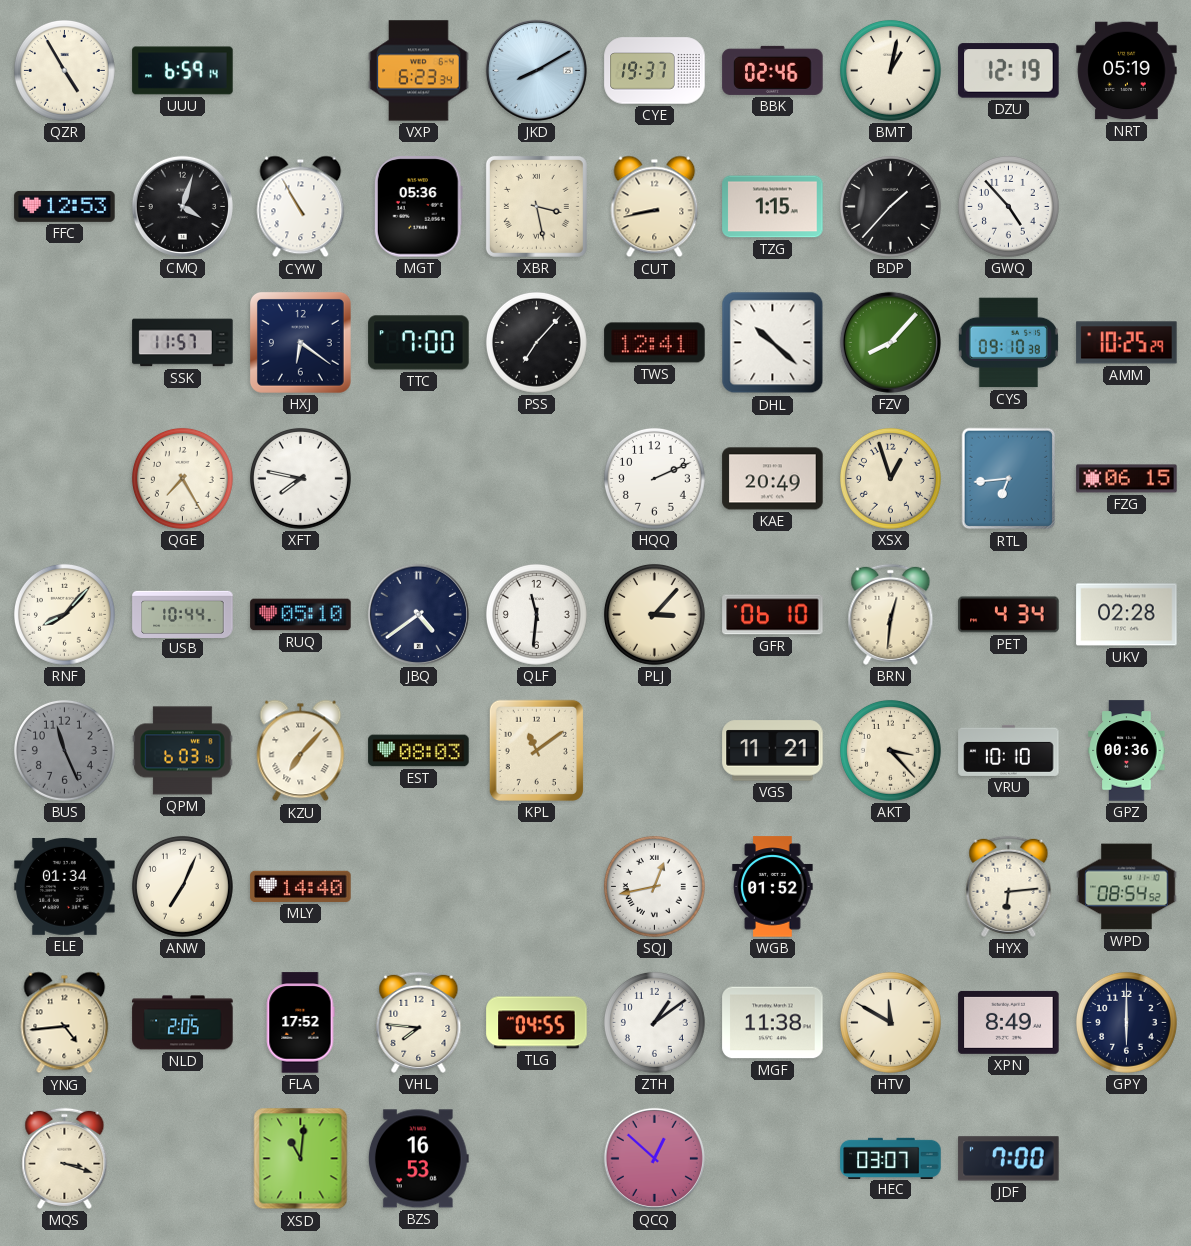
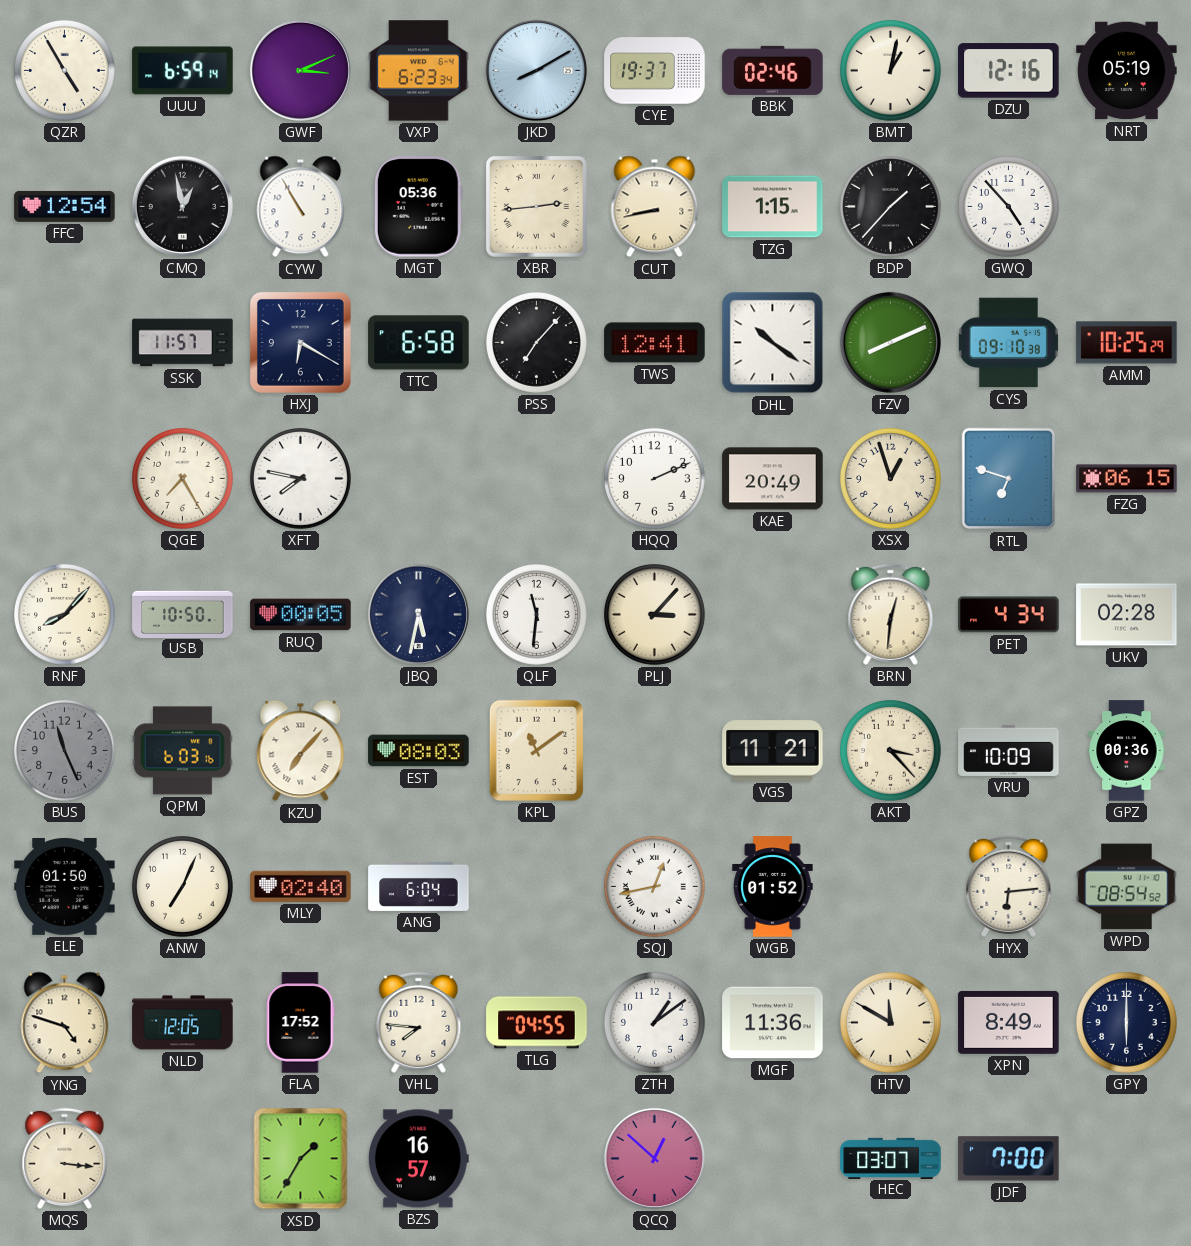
GWF: none -> 3:11
DZU: 12:19 -> 12:16
FFC: 12:53 -> 12:54
CMQ: 4:03 -> 12:58
XBR: 3:28 -> 2:44
HXJ: 6:21 -> 6:20
TTC: 7:00 -> 6:58
DHL: 10:22 -> 10:21
FZV: 8:07 -> 8:11
RTL: 6:44 -> 6:48
USB: 10:44 -> 10:50
RUQ: 05:10 -> 00:05
JBQ: 4:39 -> 5:32
GFR: 06:10 -> none
VRU: 10:10 -> 10:09
ELE: 01:34 -> 01:50
MLY: 14:40 -> 02:40
ANG: none -> 6:04
YNG: 4:44 -> 4:48
NLD: 2:05 -> 12:05
MGF: 11:38 -> 11:36
MQS: 3:18 -> 3:16
XSD: 11:01 -> 1:35
BZS: 16:53 -> 16:57
